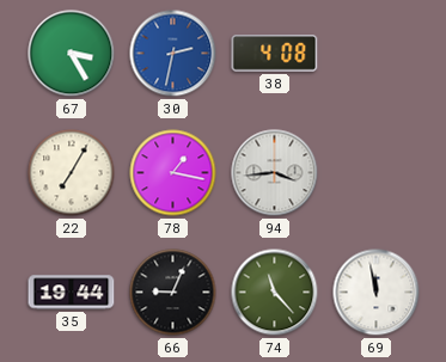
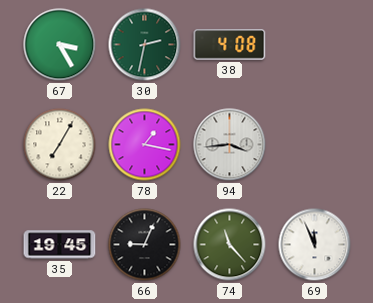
30 dial: blue -> green
35: 19:44 -> 19:45
69: 11:58 -> 11:56
